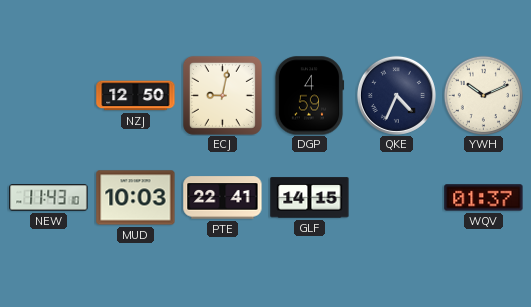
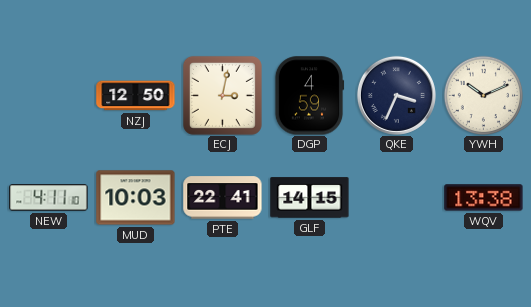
ECJ: 9:02 -> 3:02
QKE: 4:34 -> 3:34
NEW: 11:43 -> 4:11
WQV: 01:37 -> 13:38
